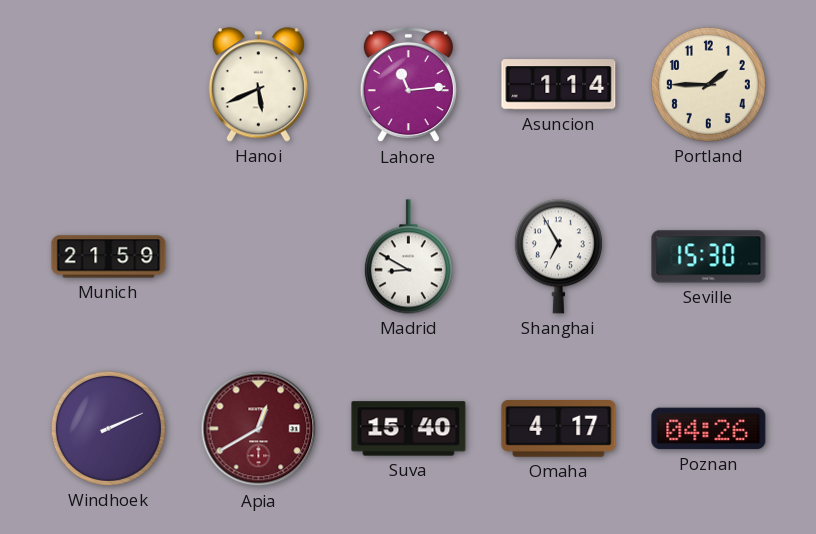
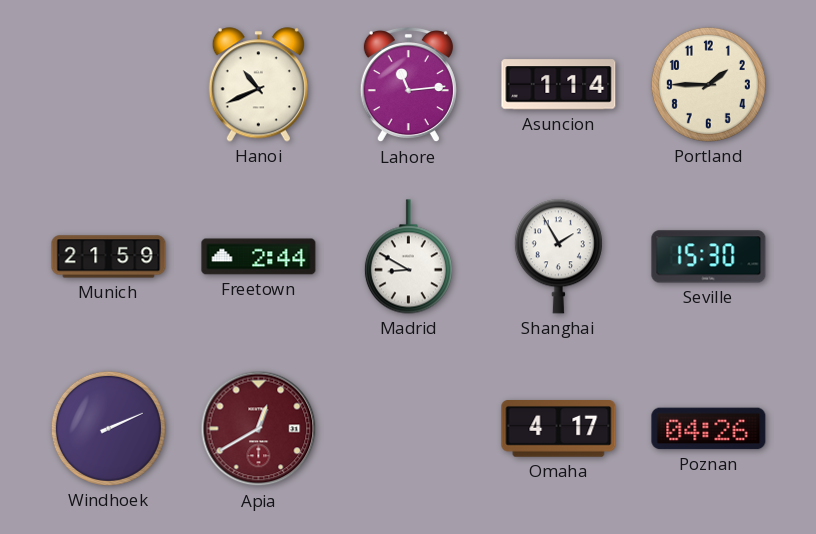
Hanoi: 5:41 -> 10:41
Freetown: none -> 2:44
Shanghai: 6:55 -> 1:55
Suva: 15:40 -> none
